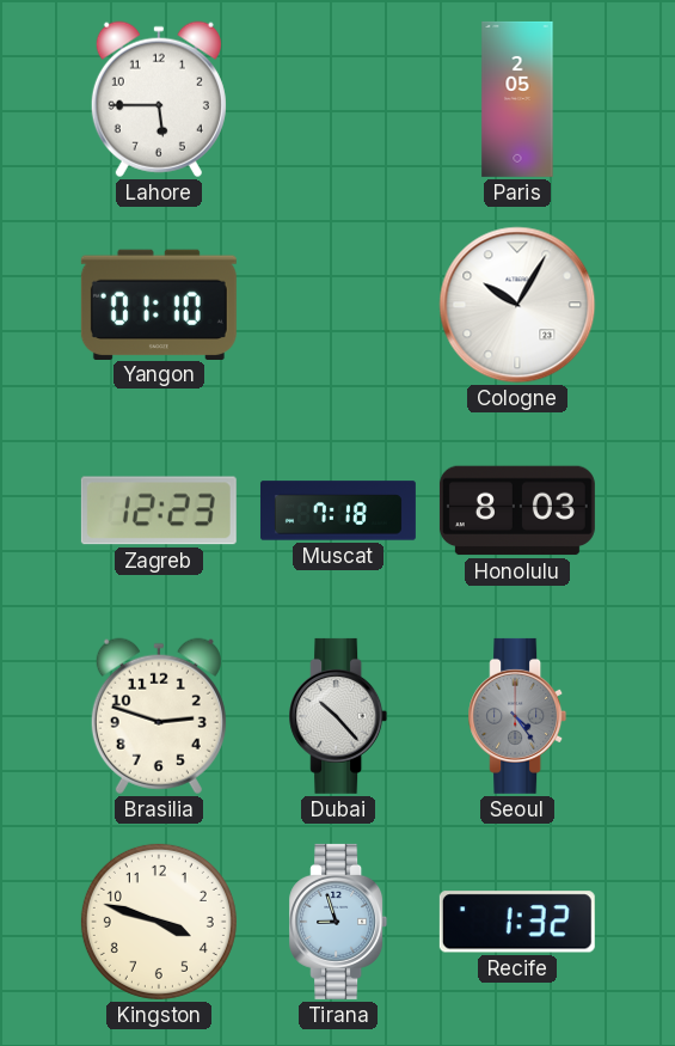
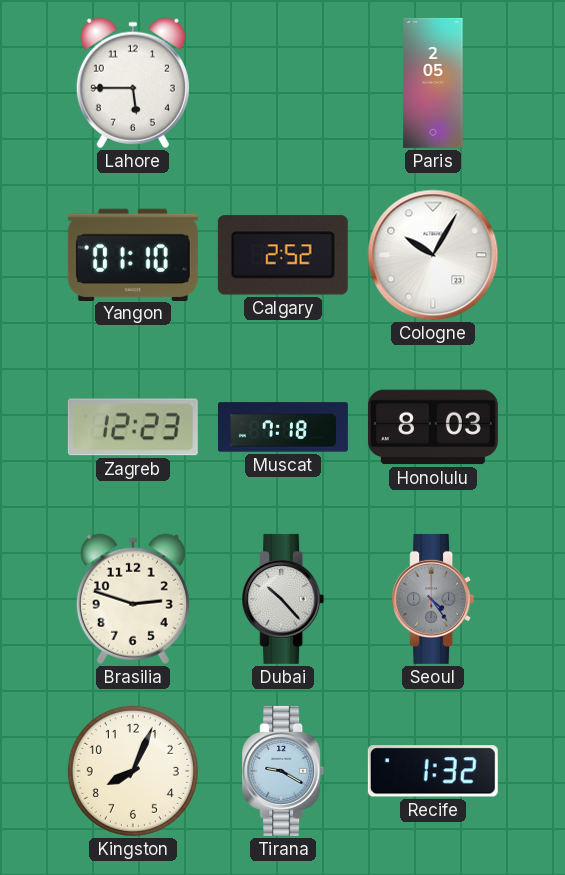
Calgary: none -> 2:52
Kingston: 3:48 -> 8:04
Tirana: 8:57 -> 9:20
